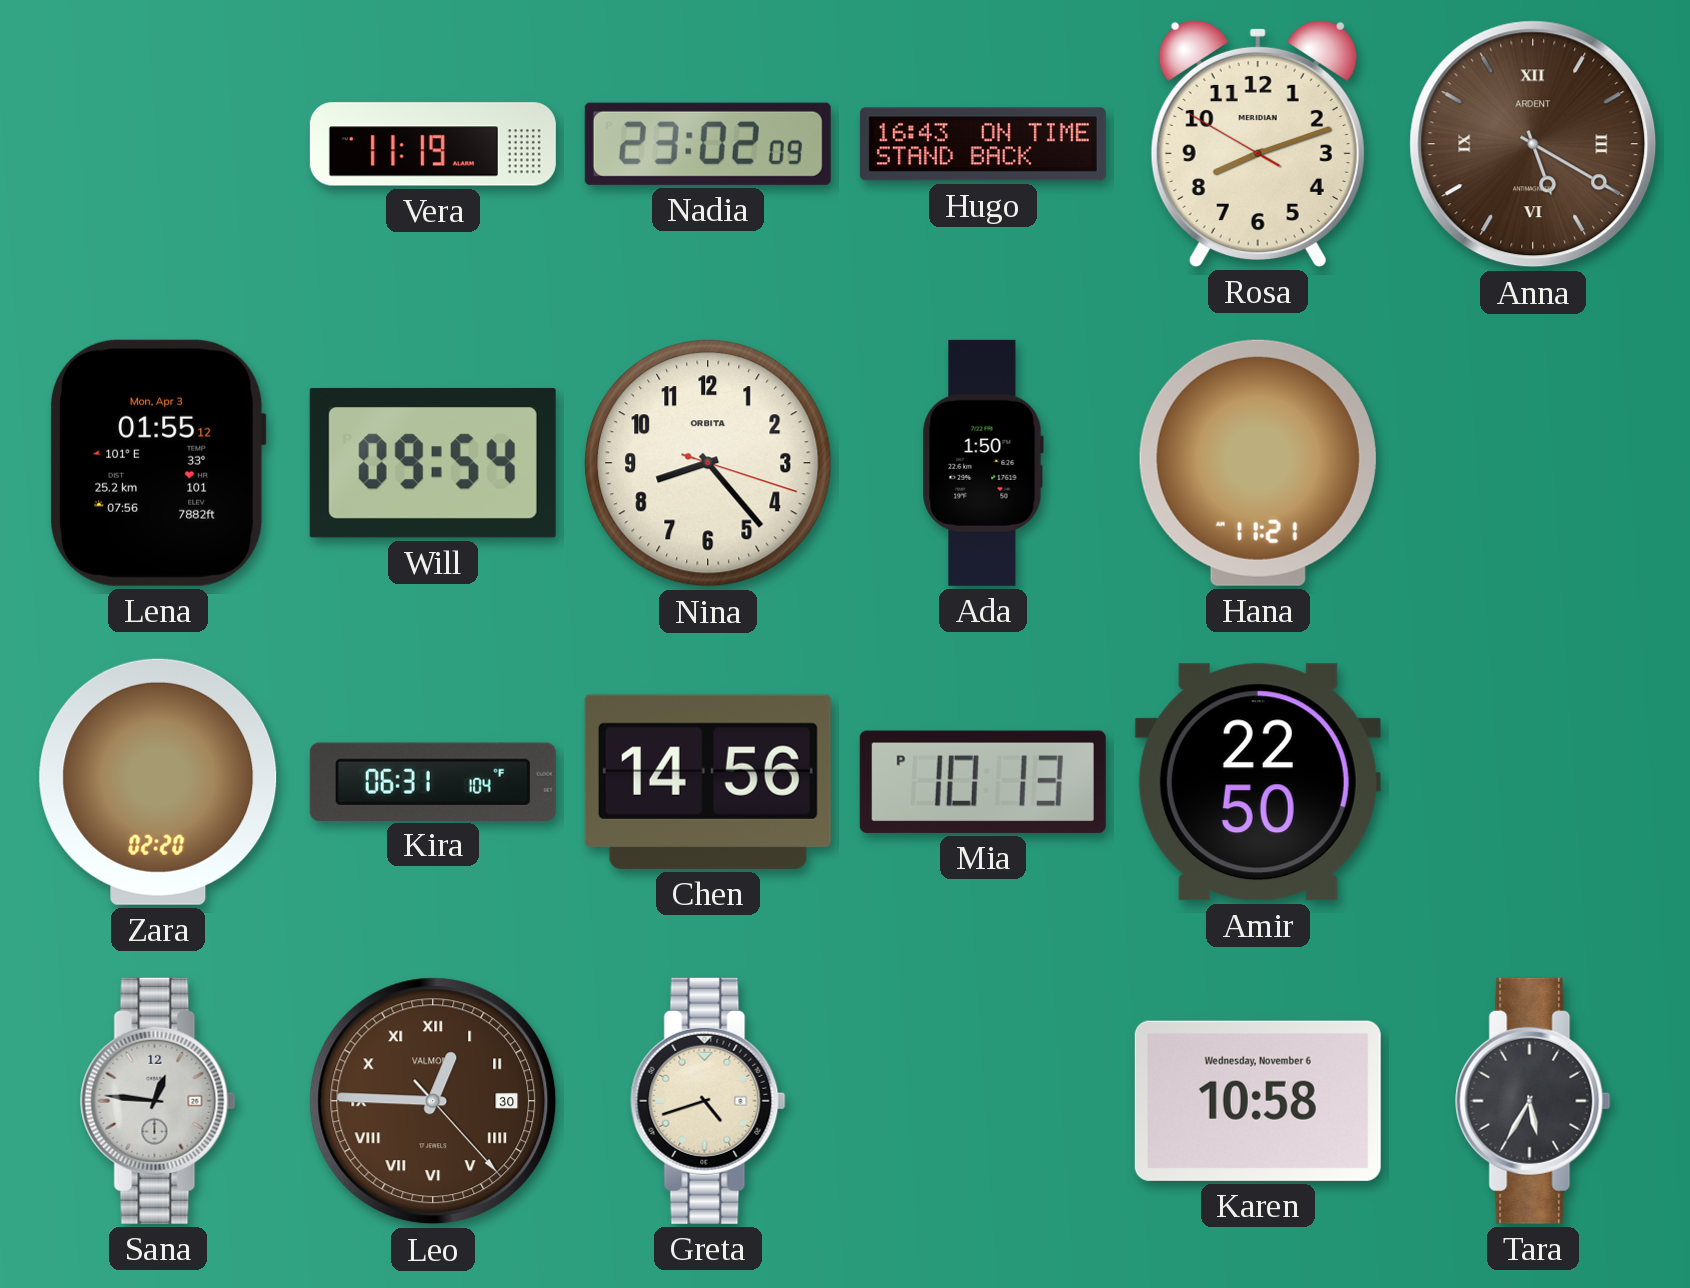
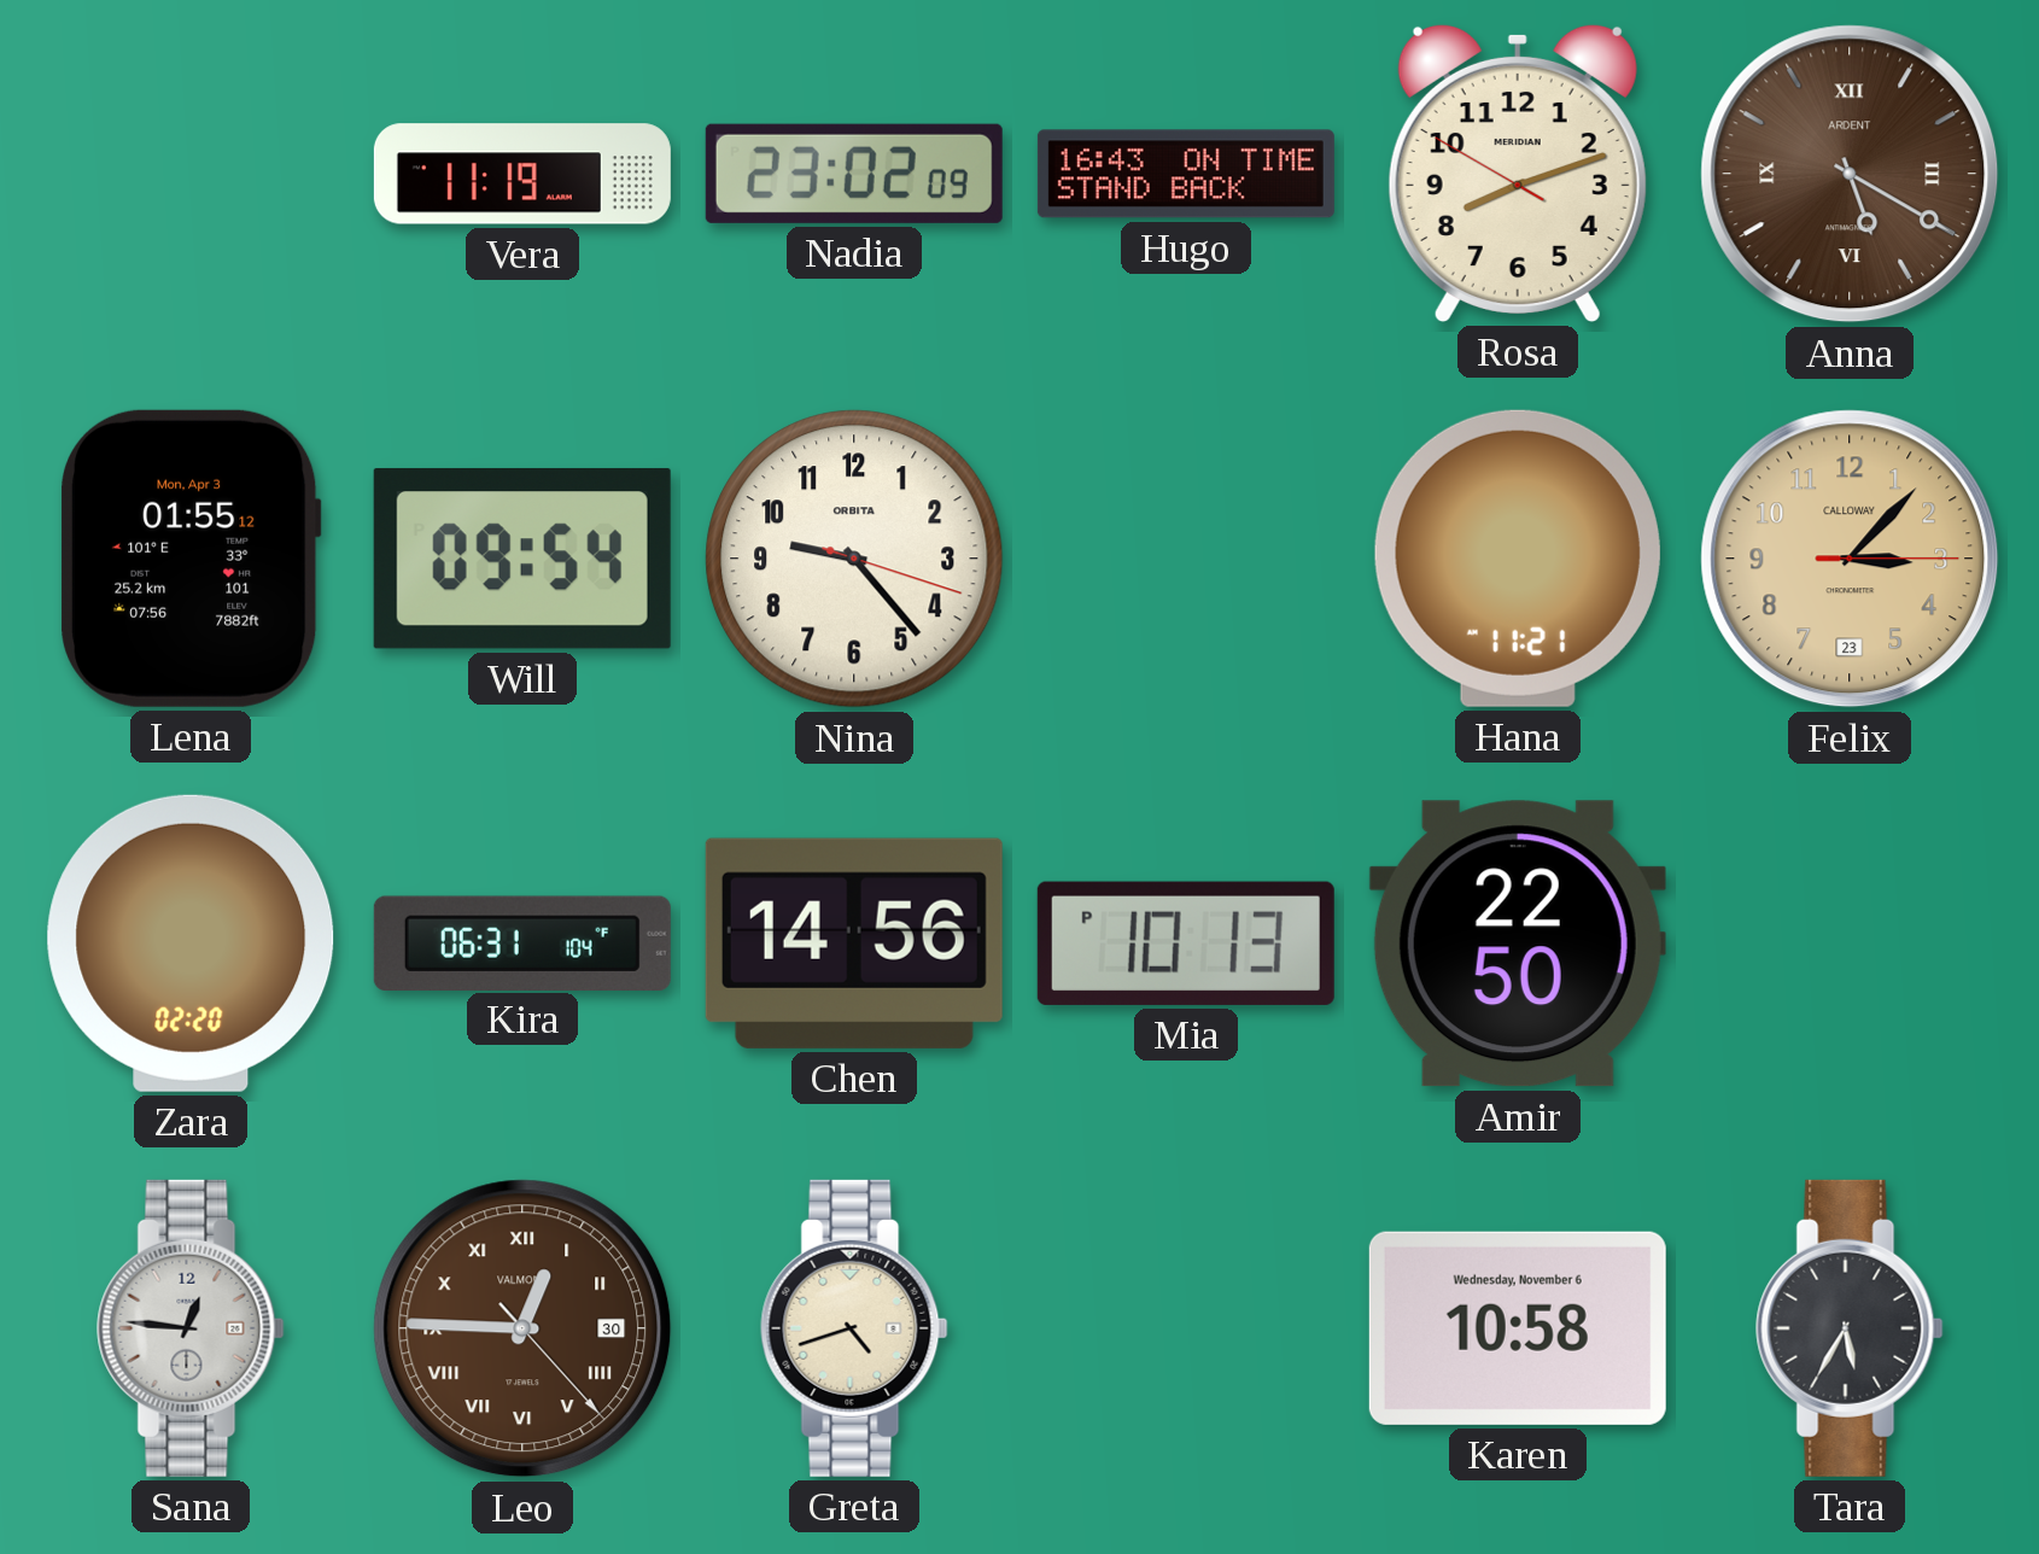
Nina: 8:23 -> 9:23
Ada: 1:50 -> none
Felix: none -> 3:07
